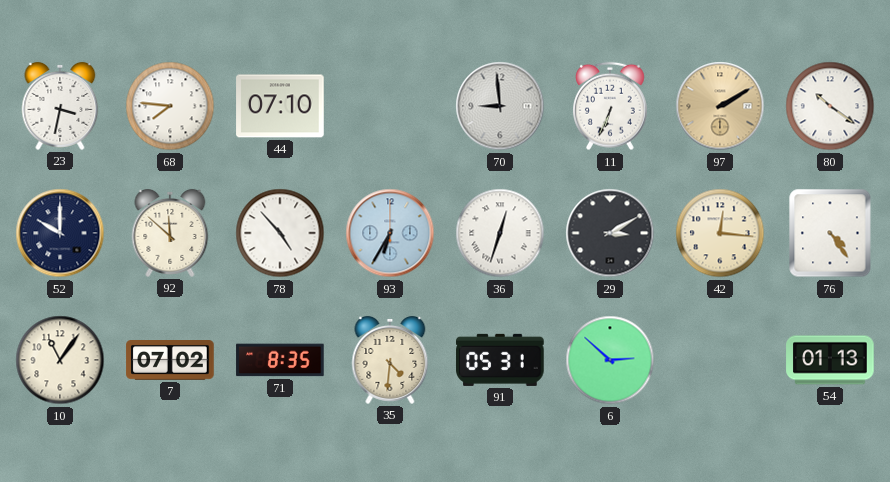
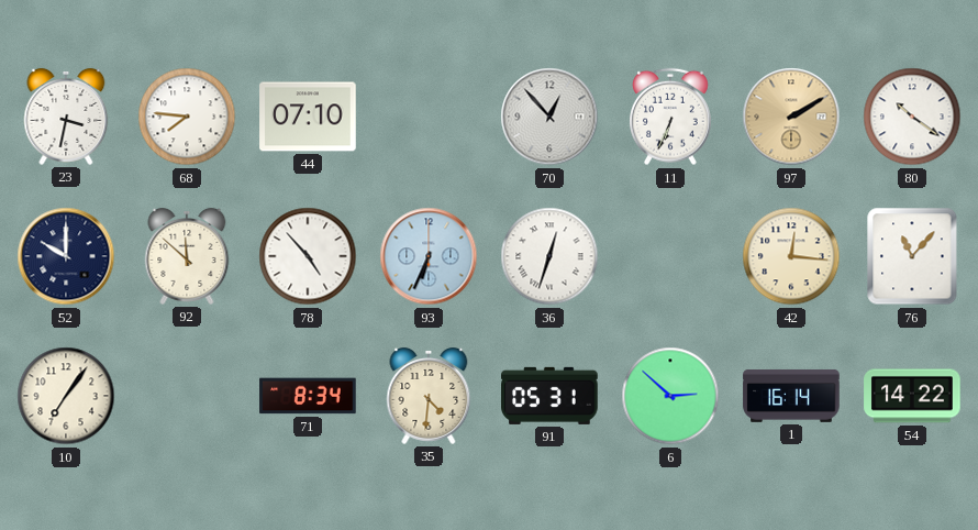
70: 8:59 -> 12:53
93: 6:35 -> 6:34
29: 3:10 -> none
76: 4:24 -> 11:07
10: 11:06 -> 7:06
7: 07:02 -> none
71: 8:35 -> 8:34
1: none -> 16:14
54: 01:13 -> 14:22
